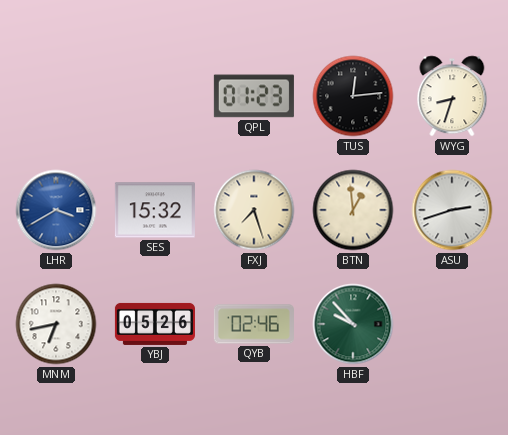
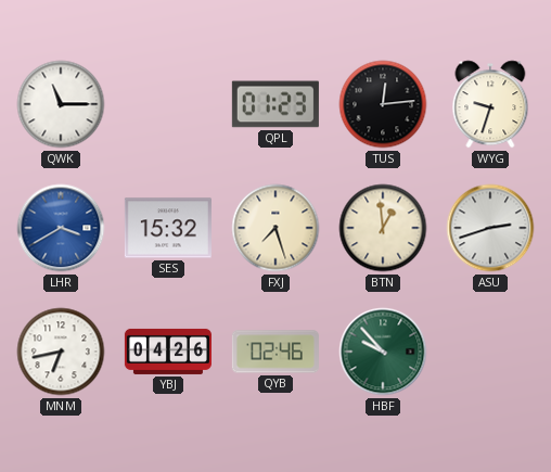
QWK: none -> 11:15
WYG: 8:33 -> 9:33
YBJ: 05:26 -> 04:26
